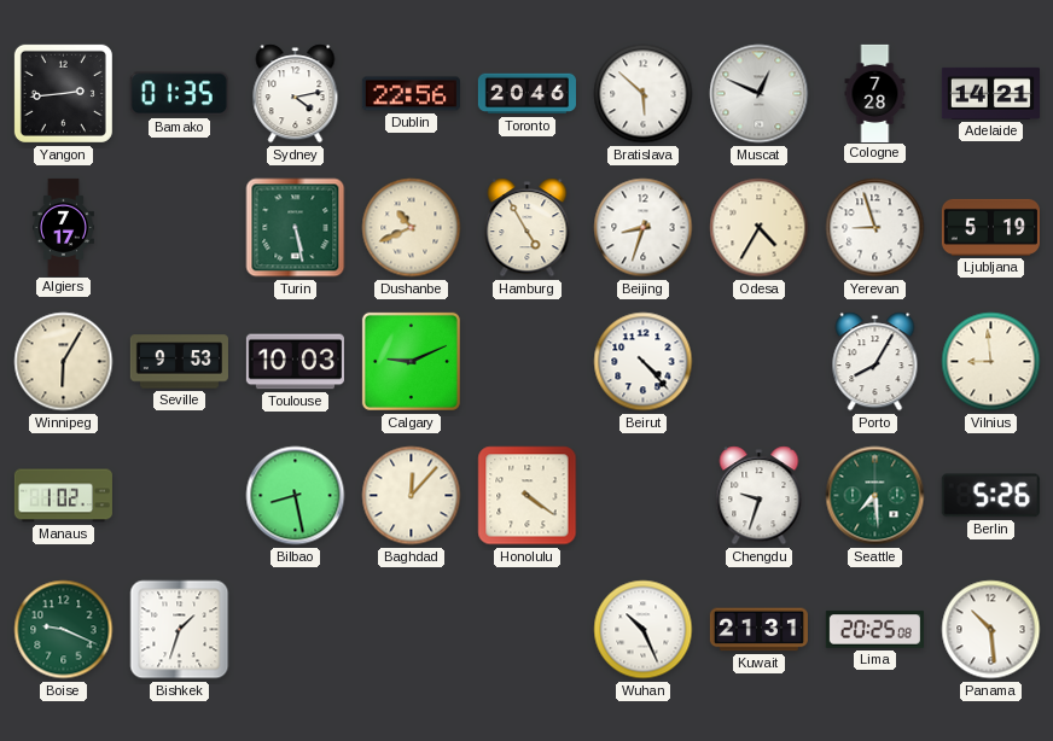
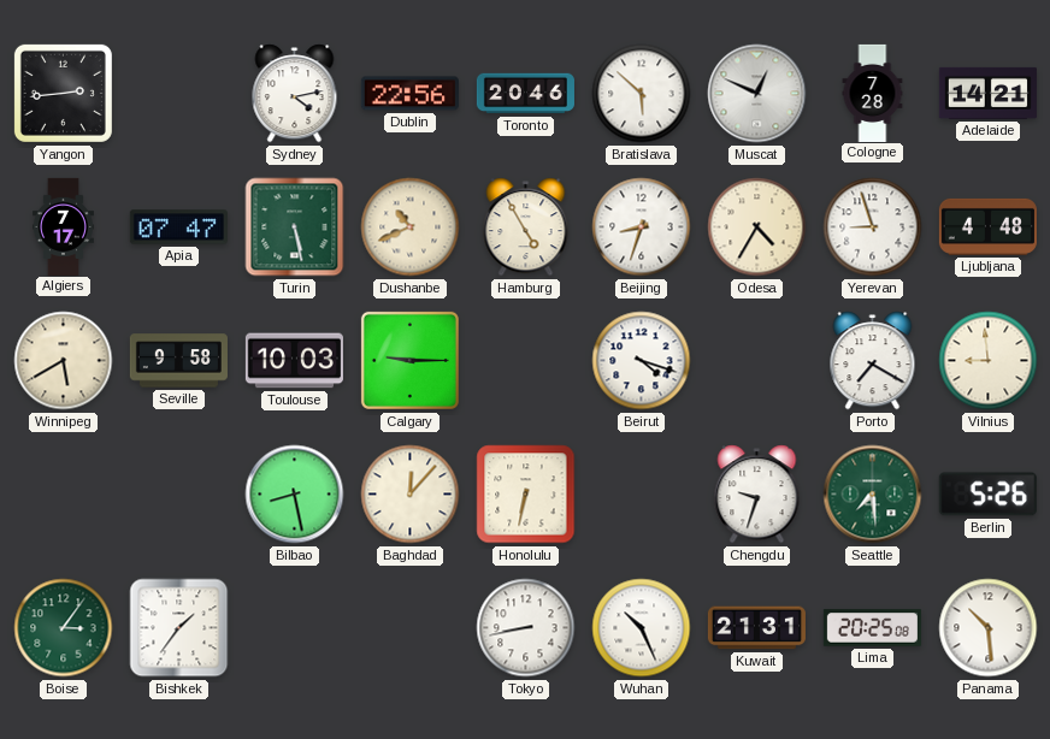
Bamako: 01:35 -> none
Apia: none -> 07:47
Ljubljana: 5:19 -> 4:48
Winnipeg: 6:05 -> 5:40
Seville: 9:53 -> 9:58
Calgary: 9:11 -> 9:15
Beirut: 4:23 -> 4:18
Porto: 8:05 -> 7:20
Manaus: 1:02 -> none
Honolulu: 4:21 -> 6:32
Boise: 9:19 -> 3:06
Bishkek: 1:33 -> 1:36
Tokyo: none -> 8:43
